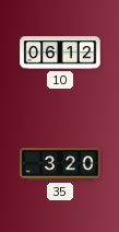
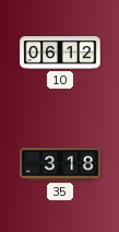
35: 3:20 -> 3:18
